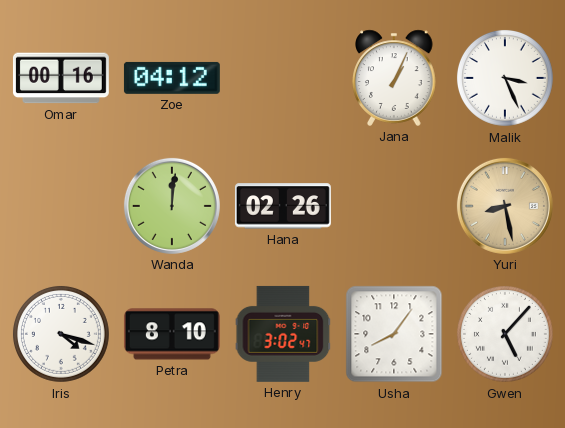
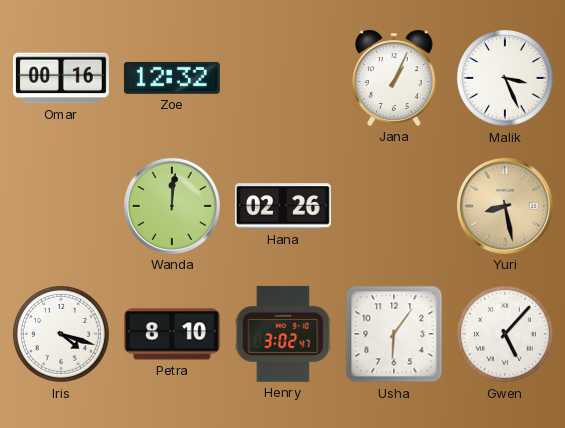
Zoe: 04:12 -> 12:32
Usha: 8:06 -> 6:06
